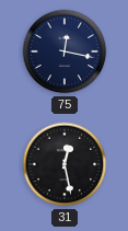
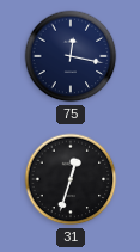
31: 12:28 -> 12:33
